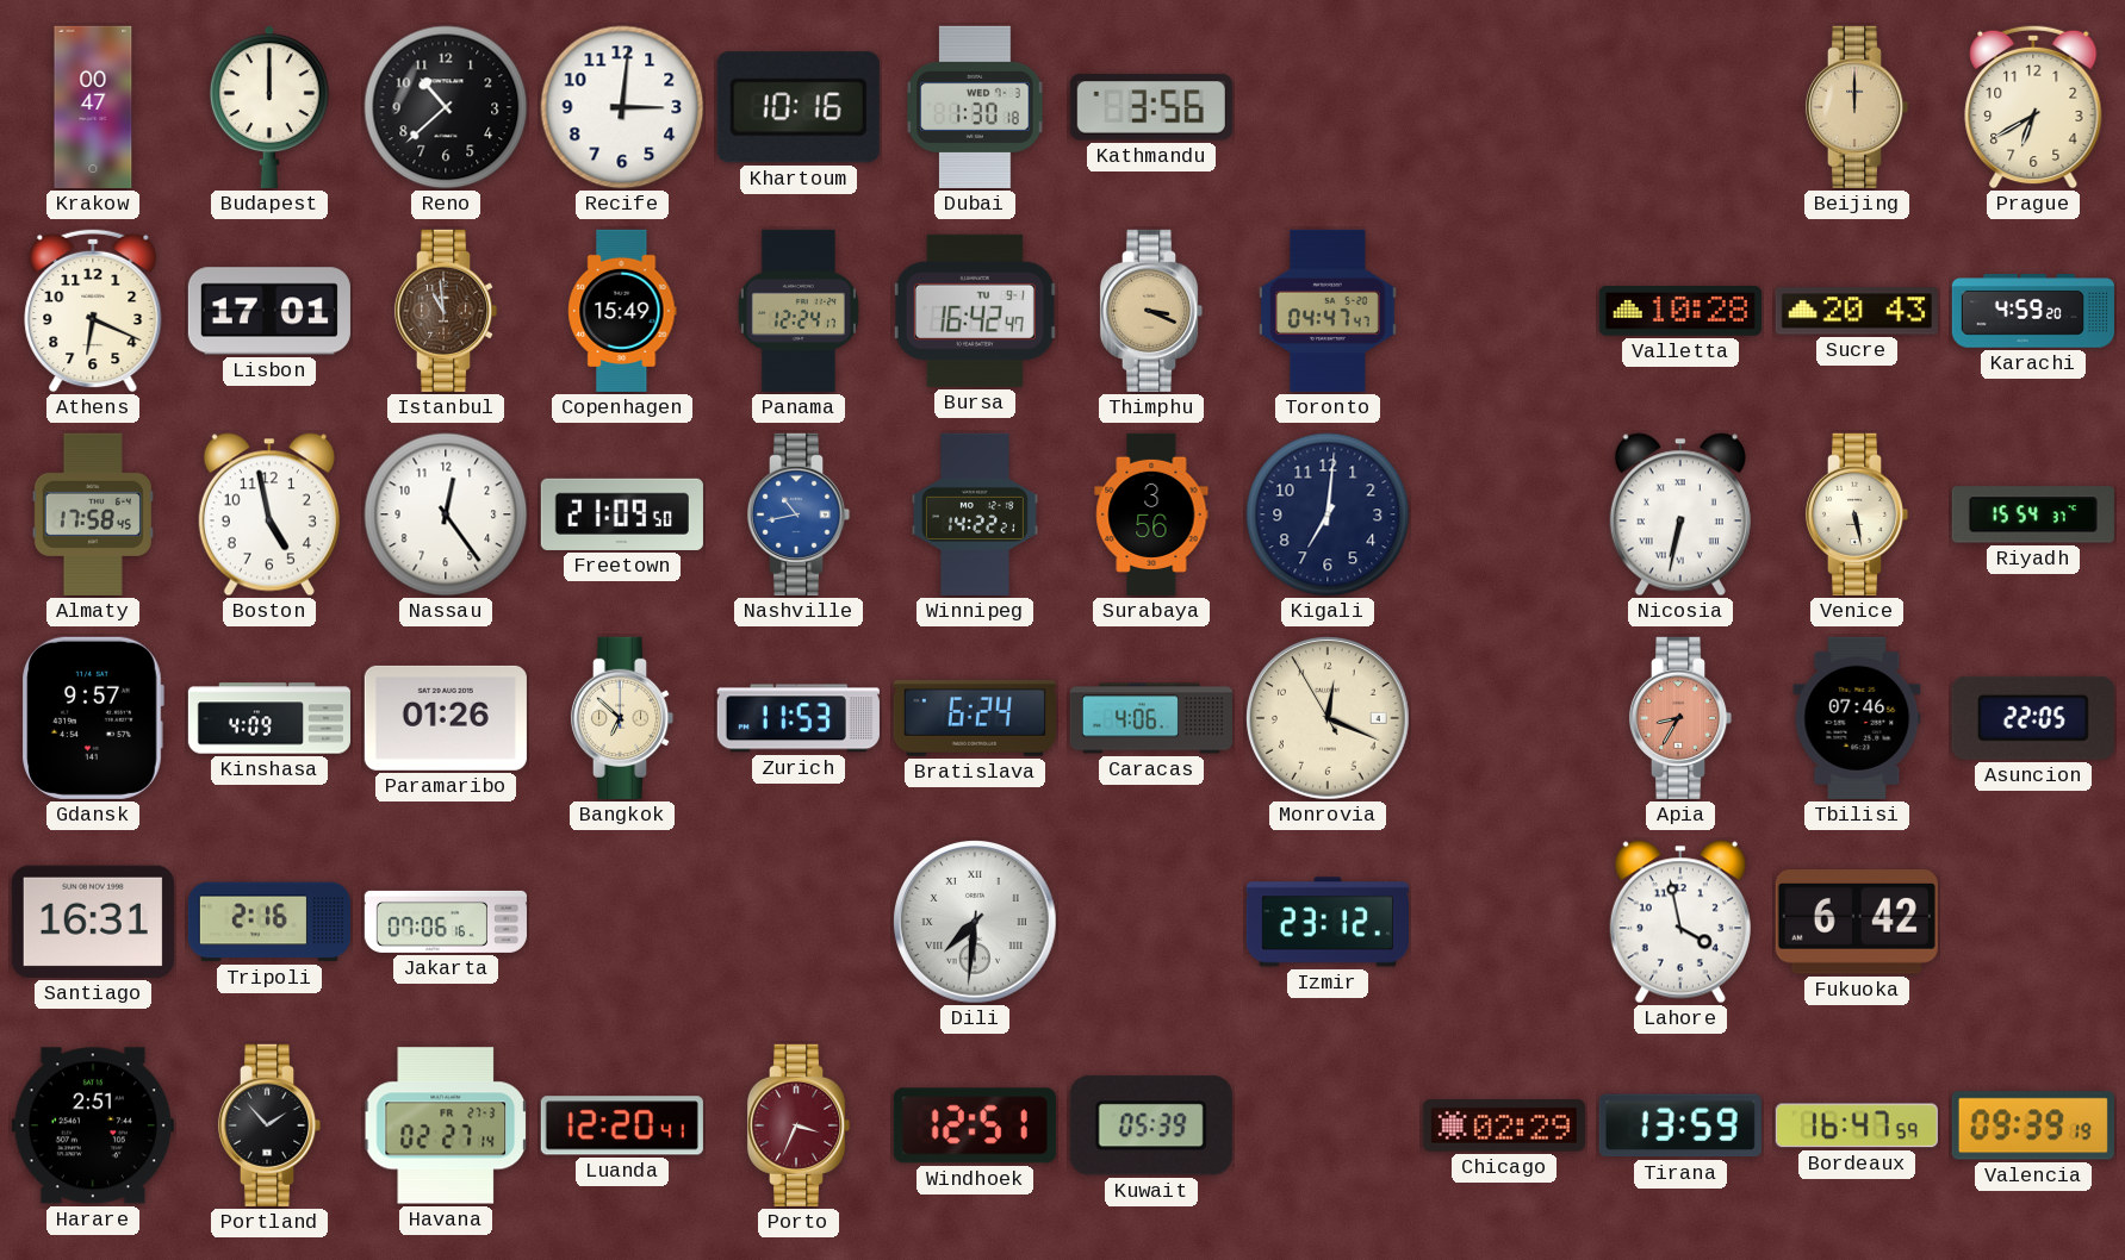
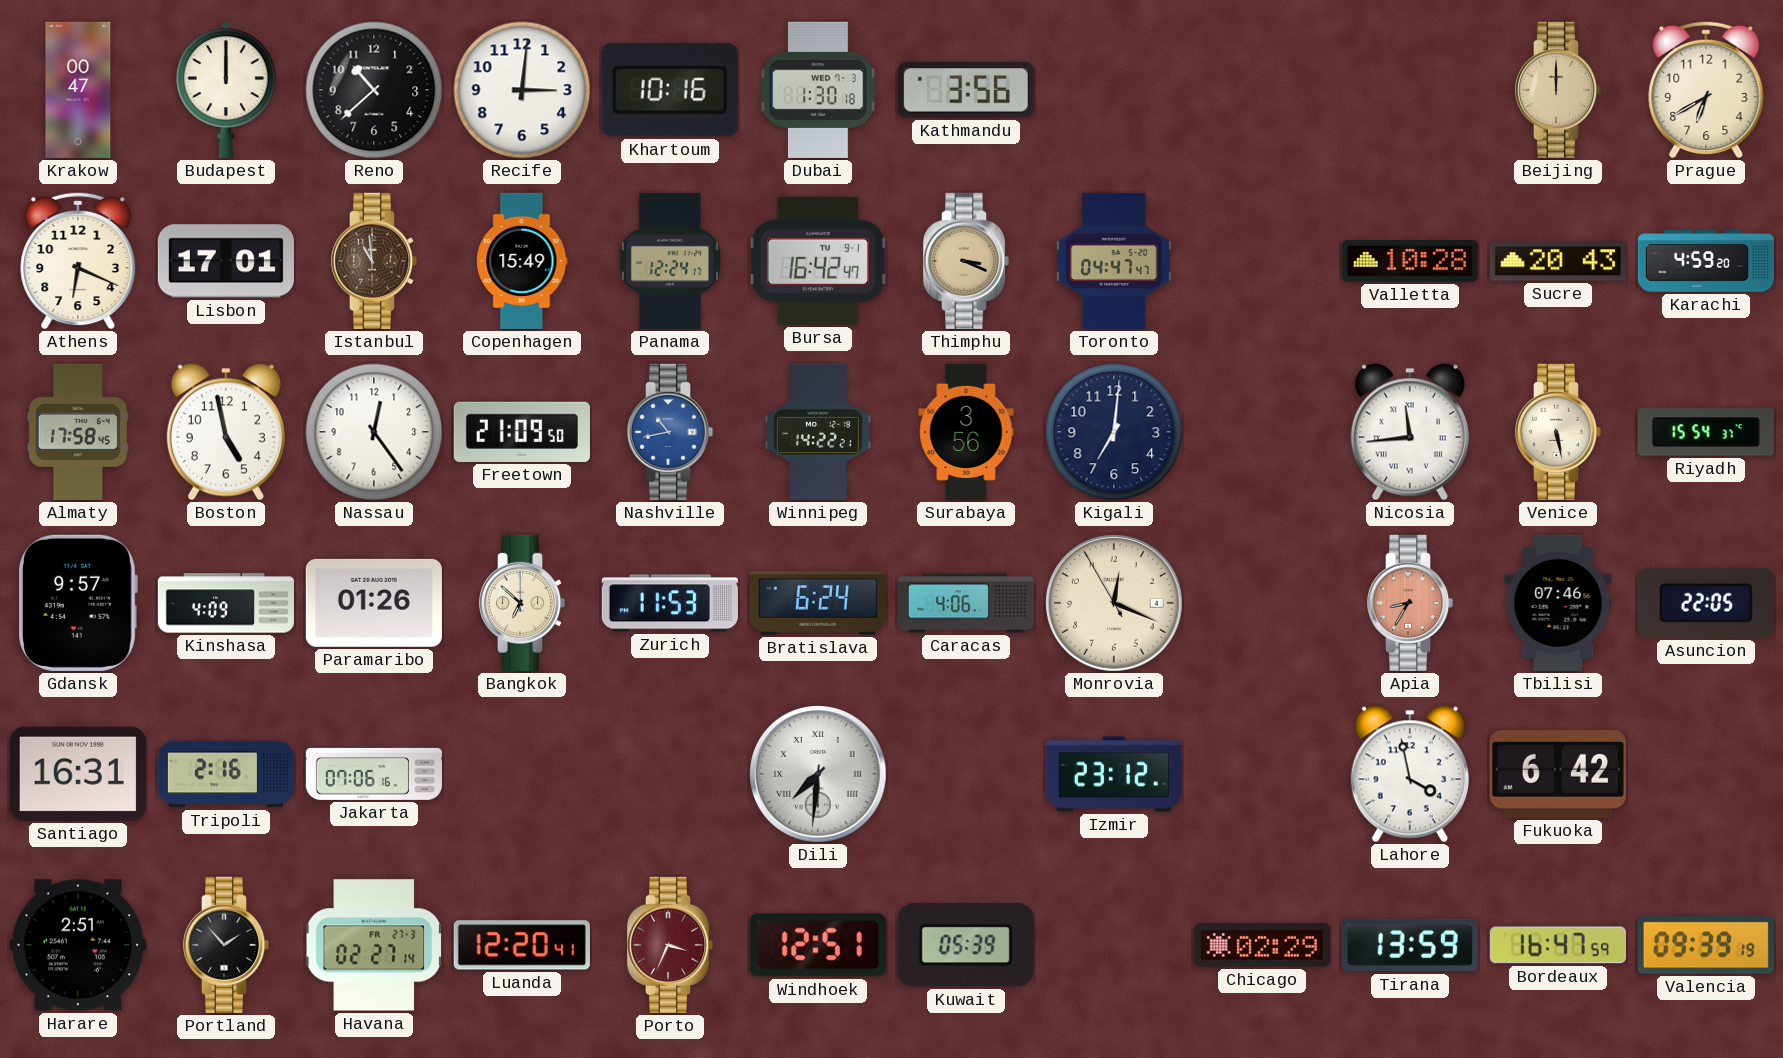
Nicosia: 6:32 -> 11:44
